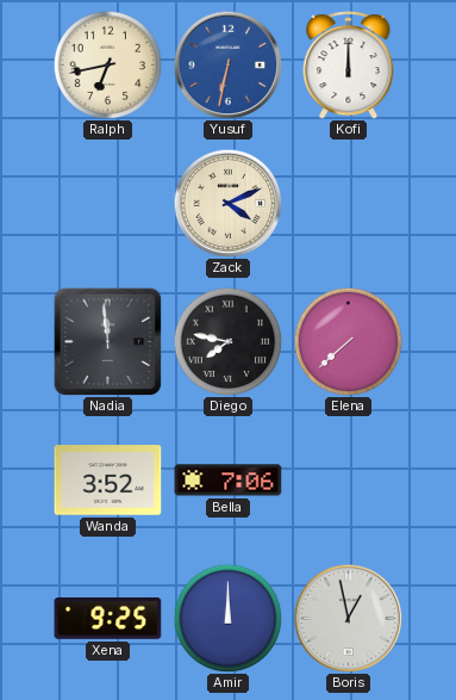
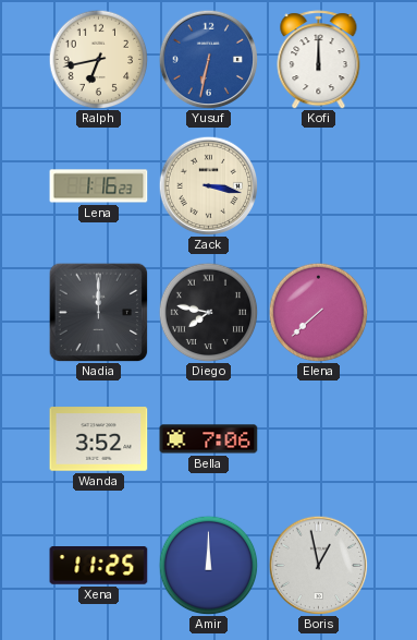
Lena: none -> 1:16
Zack: 4:11 -> 3:17
Nadia: 11:59 -> 12:00
Xena: 9:25 -> 11:25
